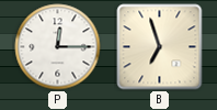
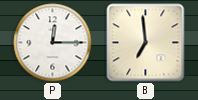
B: 6:57 -> 6:59
